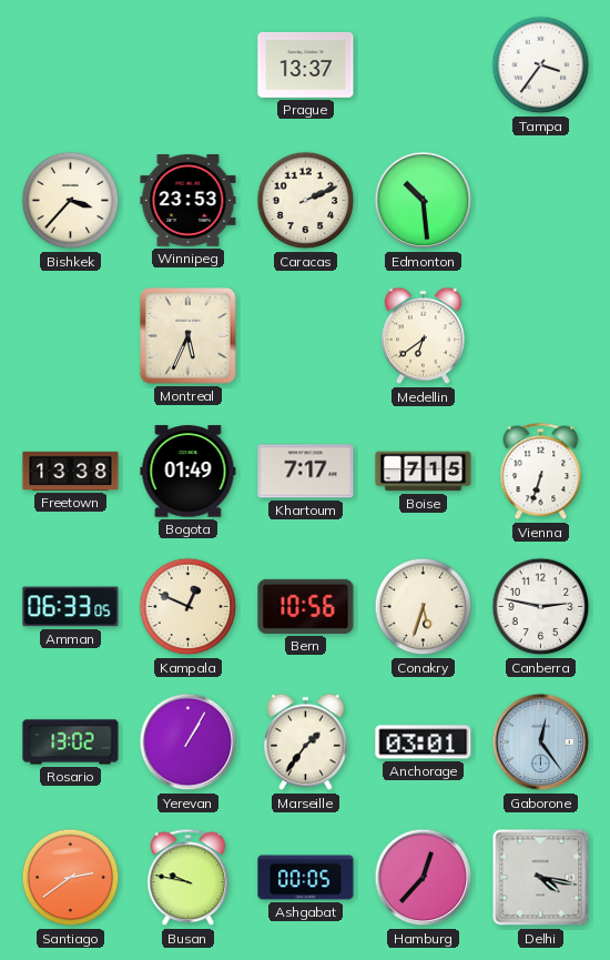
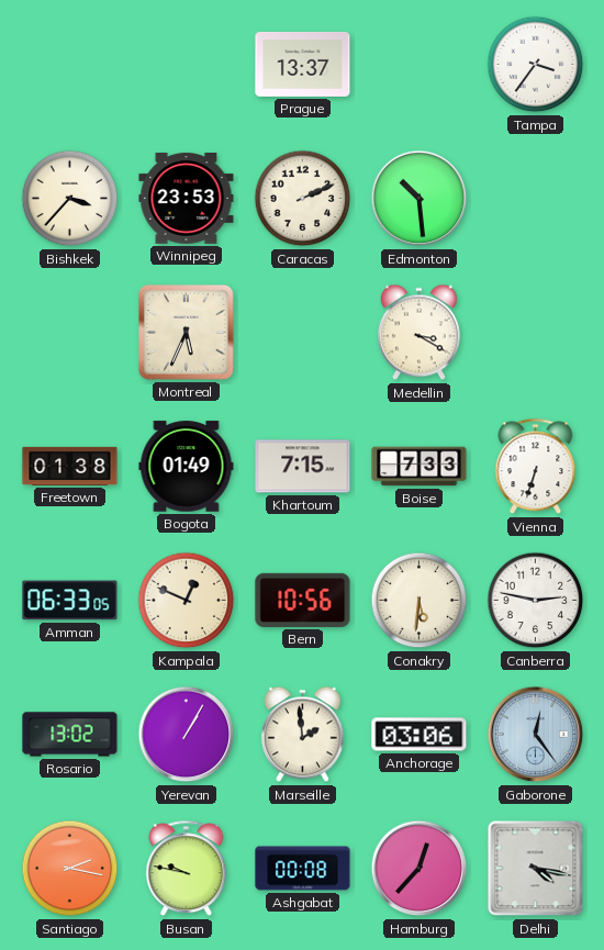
Medellin: 6:39 -> 3:20
Freetown: 13:38 -> 01:38
Khartoum: 7:17 -> 7:15
Boise: 7:15 -> 7:33
Conakry: 5:33 -> 5:31
Marseille: 1:36 -> 1:59
Anchorage: 03:01 -> 03:06
Santiago: 2:39 -> 2:17
Ashgabat: 00:05 -> 00:08
